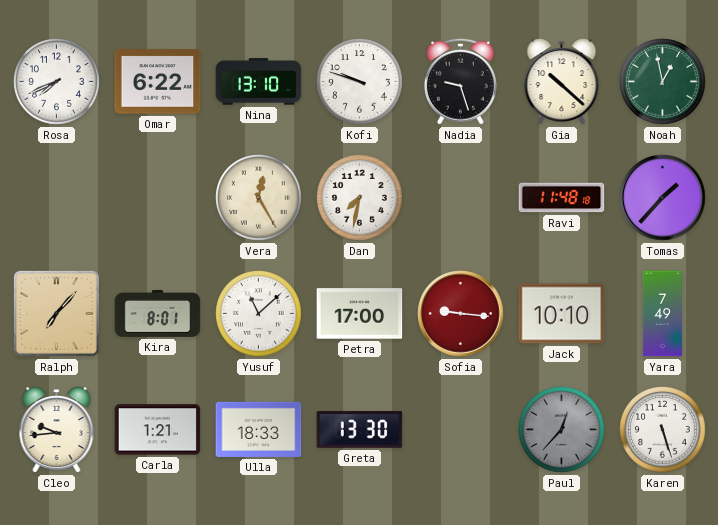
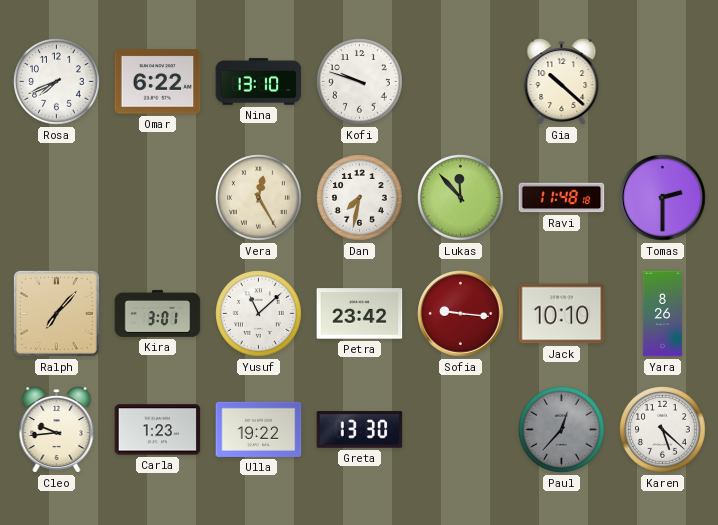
Nadia: 9:27 -> none
Noah: 12:58 -> none
Lukas: none -> 11:53
Tomas: 1:37 -> 2:30
Kira: 8:01 -> 3:01
Petra: 17:00 -> 23:42
Yara: 7:49 -> 8:26
Carla: 1:21 -> 1:23
Ulla: 18:33 -> 19:22
Karen: 5:27 -> 5:22
